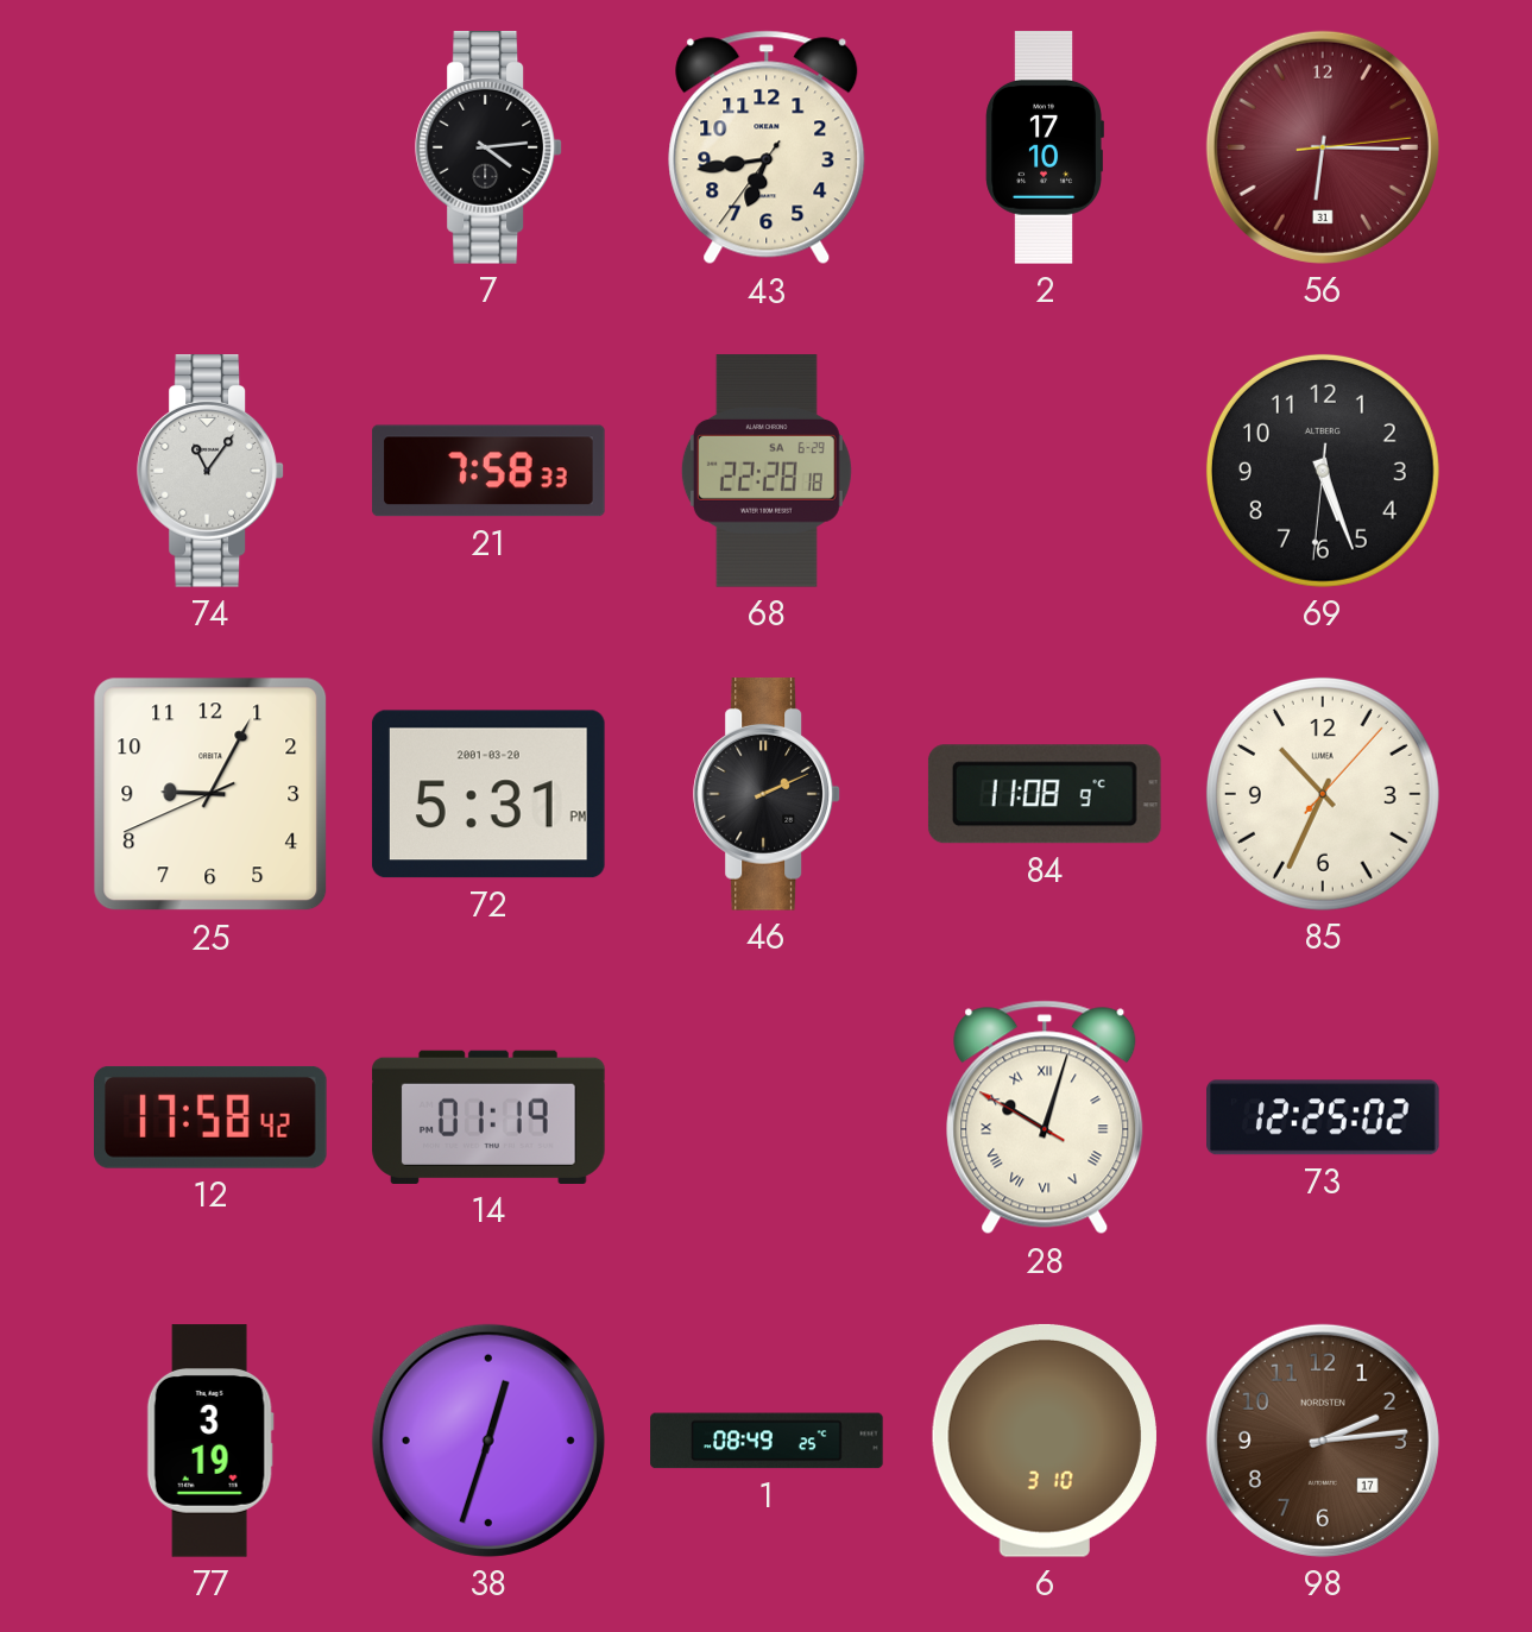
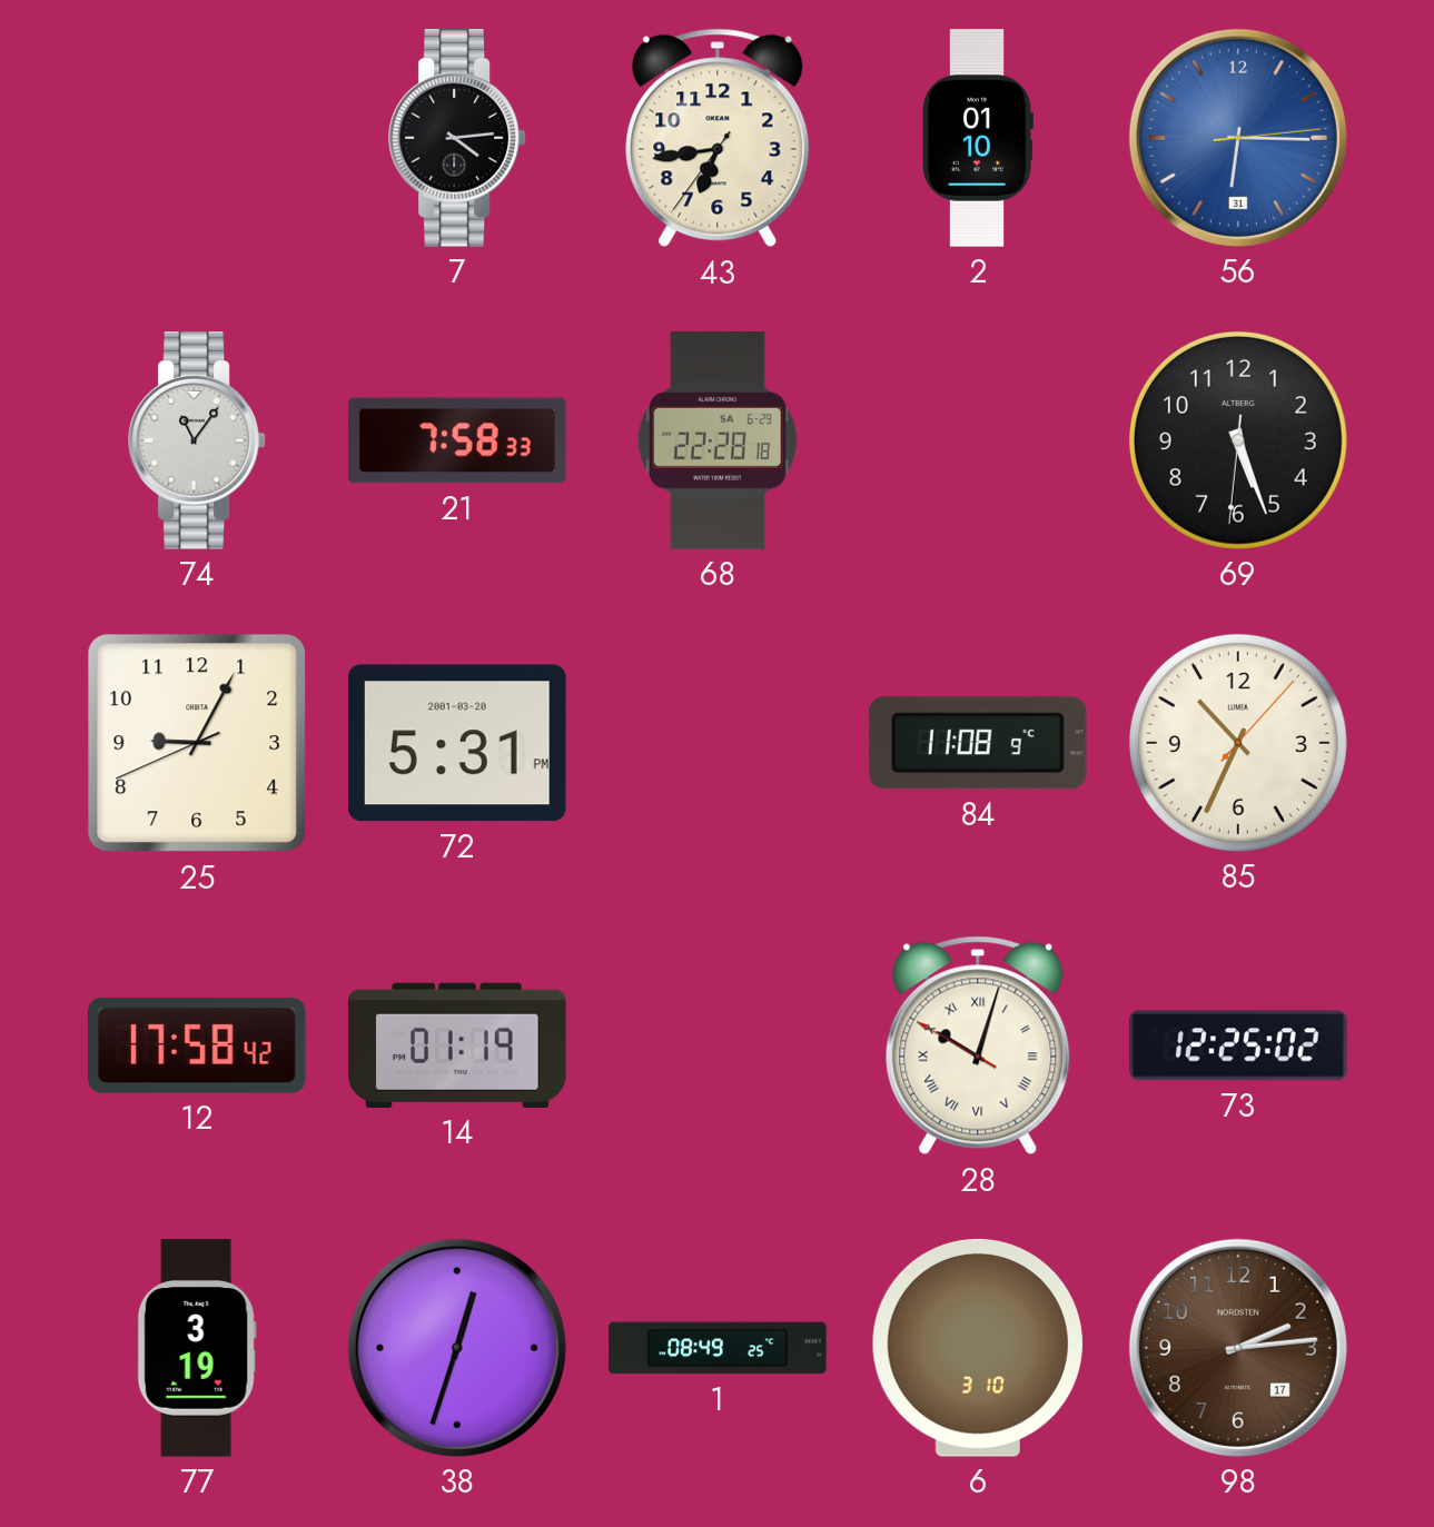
2: 17:10 -> 01:10
56 dial: burgundy -> blue
46: 2:11 -> none
